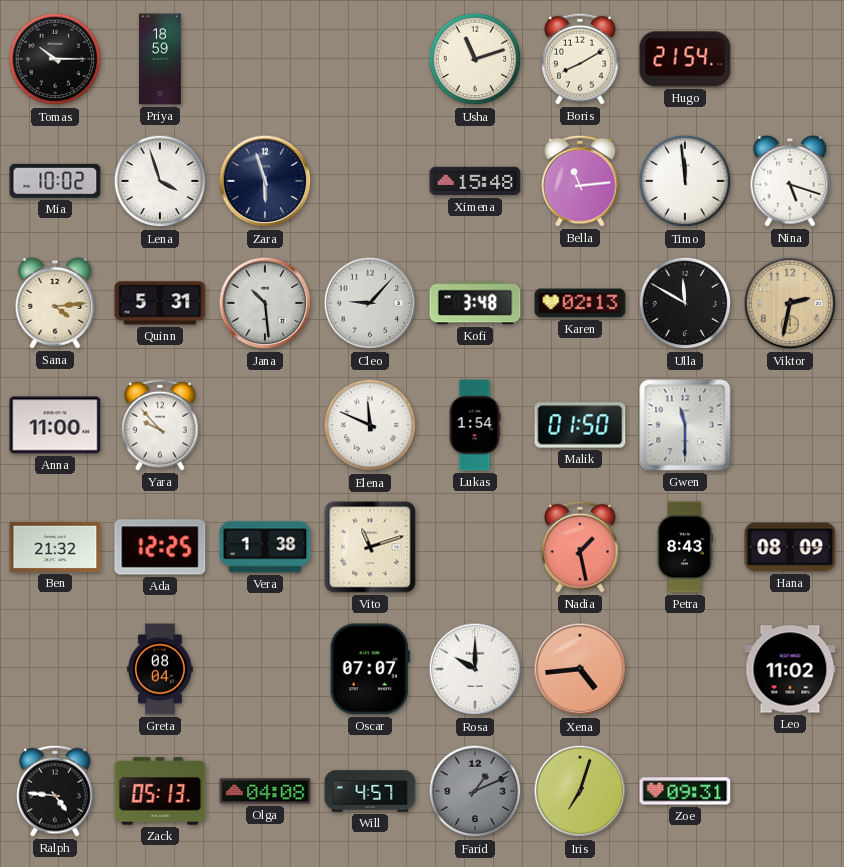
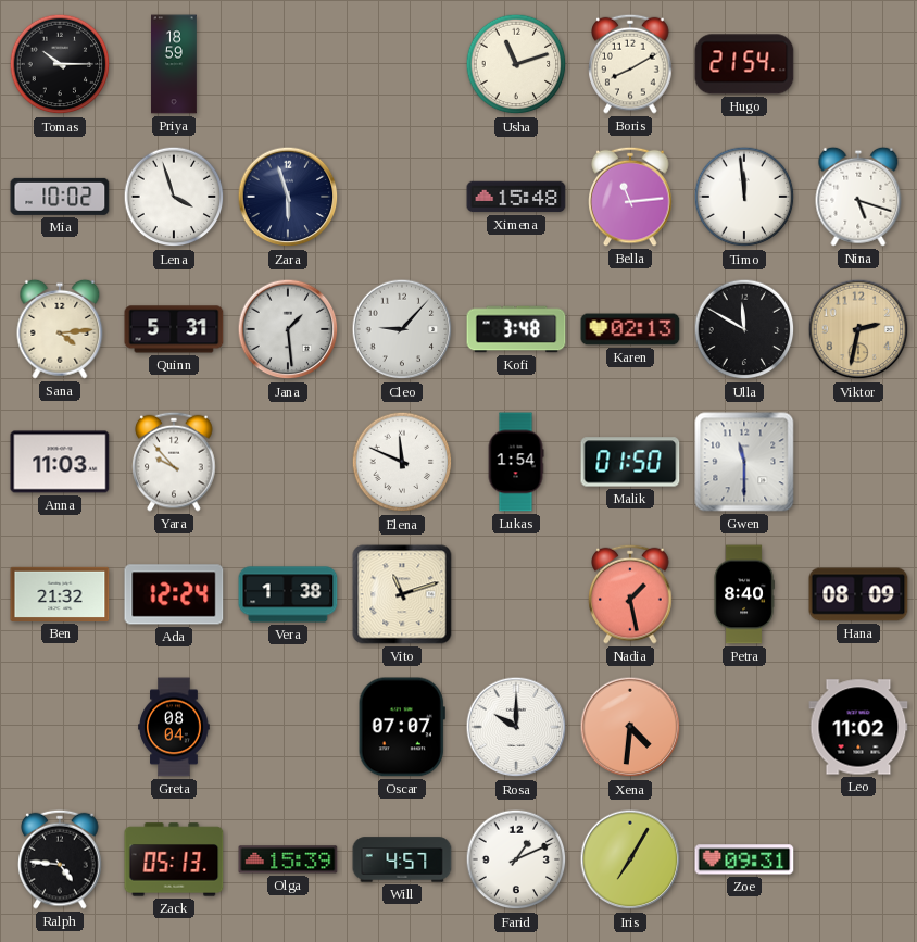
Jana: 10:29 -> 1:29
Anna: 11:00 -> 11:03
Ada: 12:25 -> 12:24
Petra: 8:43 -> 8:40
Xena: 4:44 -> 4:31
Olga: 04:08 -> 15:39
Farid dial: grey -> white
Iris: 7:03 -> 7:05
